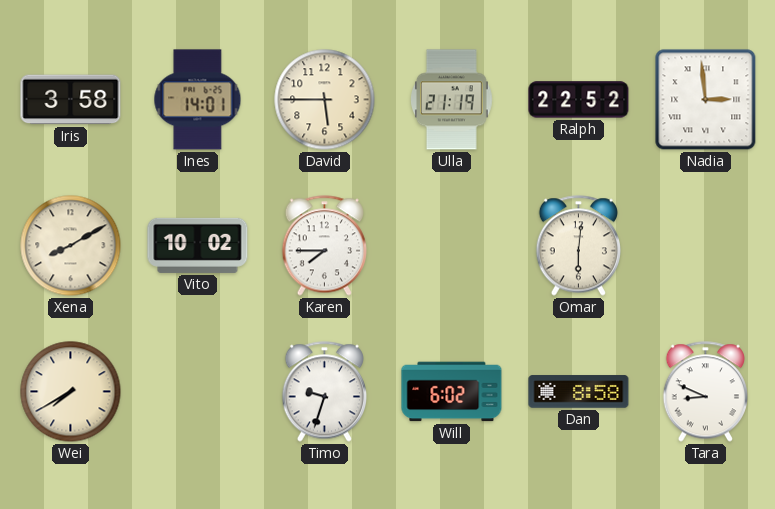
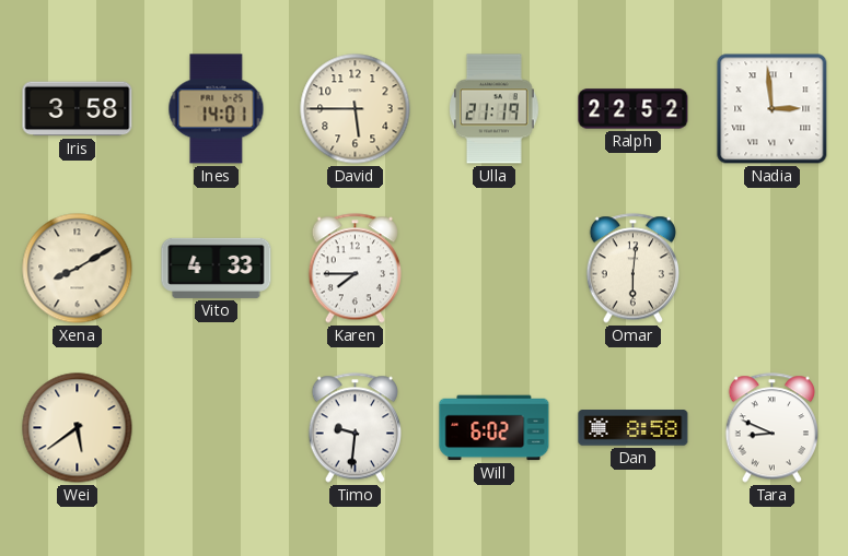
Vito: 10:02 -> 4:33
Wei: 7:40 -> 5:39
Timo: 9:33 -> 9:31
